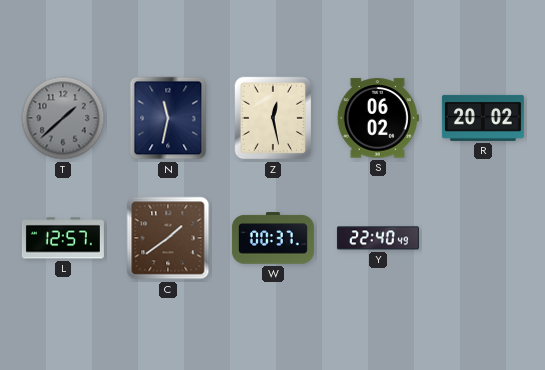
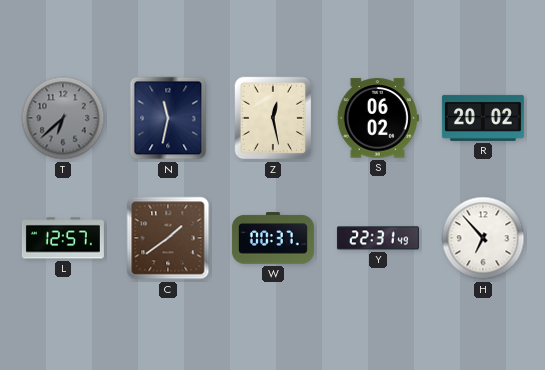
T: 1:38 -> 6:38
Y: 22:40 -> 22:31
H: none -> 6:53
